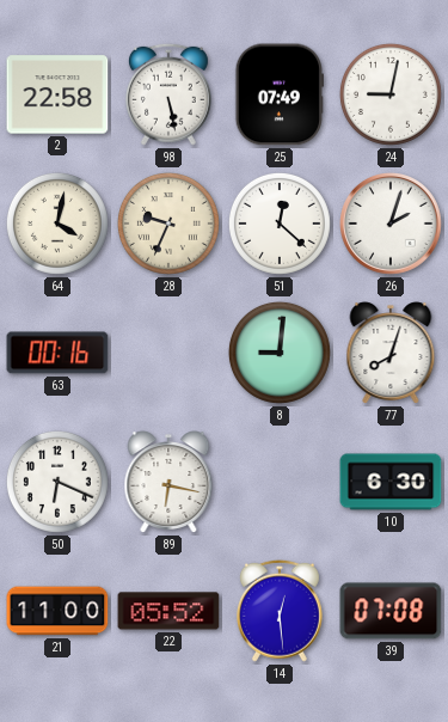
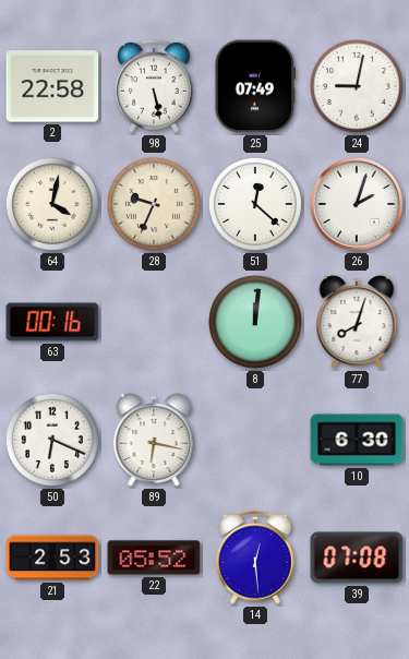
8: 9:01 -> 12:01
21: 11:00 -> 2:53
